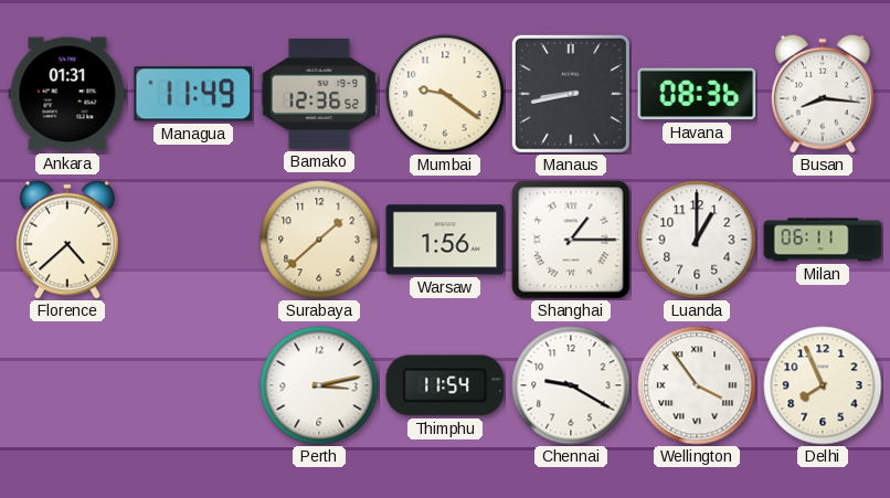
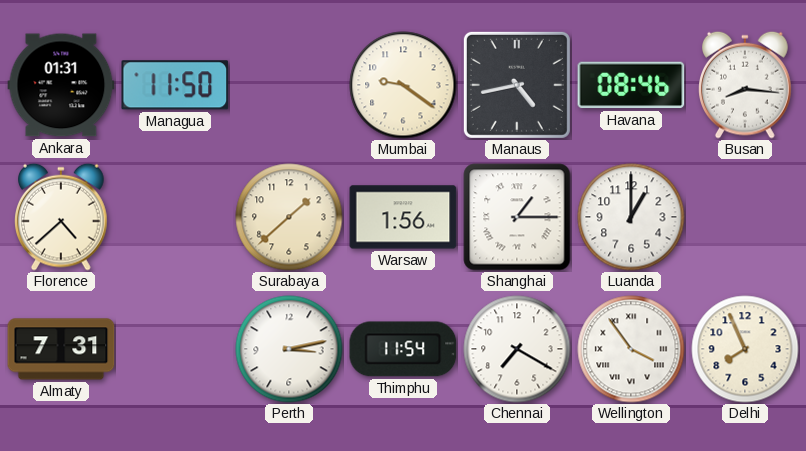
Managua: 11:49 -> 11:50
Bamako: 12:36 -> none
Manaus: 8:43 -> 4:43
Havana: 08:36 -> 08:46
Milan: 06:11 -> none
Almaty: none -> 7:31
Chennai: 9:20 -> 7:20
